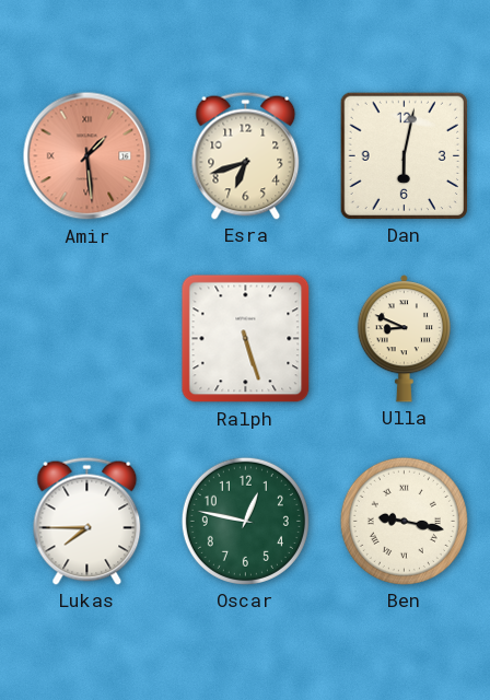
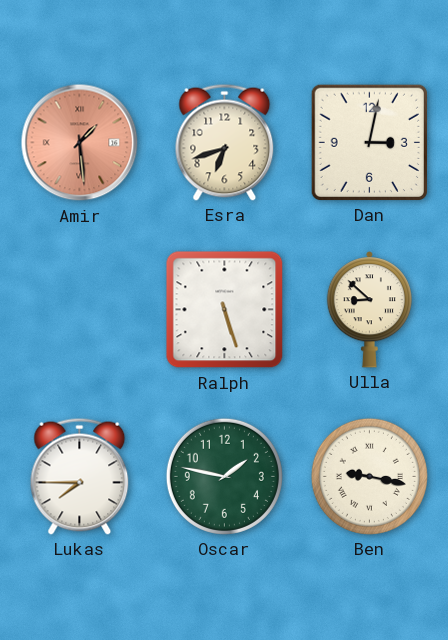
Dan: 6:02 -> 3:02
Ulla: 8:49 -> 8:52
Oscar: 12:47 -> 1:47
